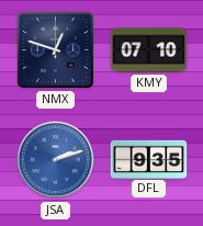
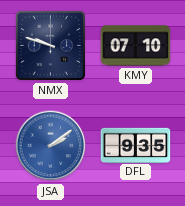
NMX: 12:48 -> 9:48
JSA: 2:12 -> 2:09
